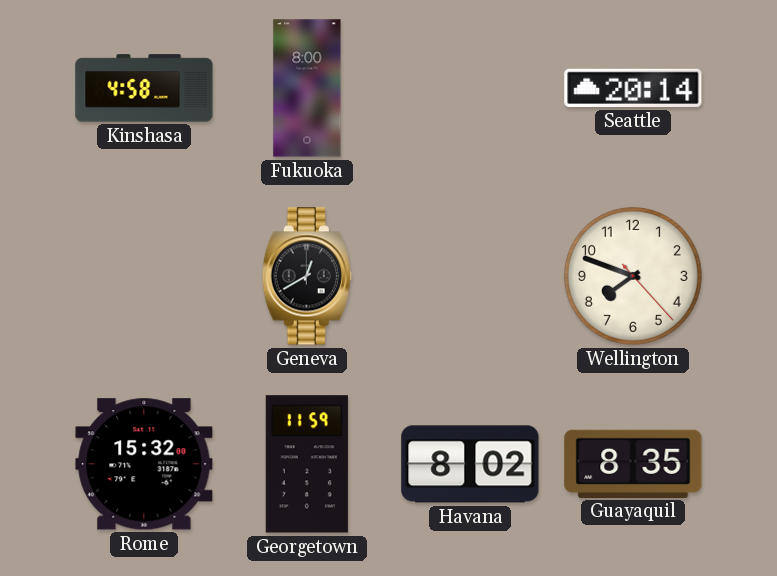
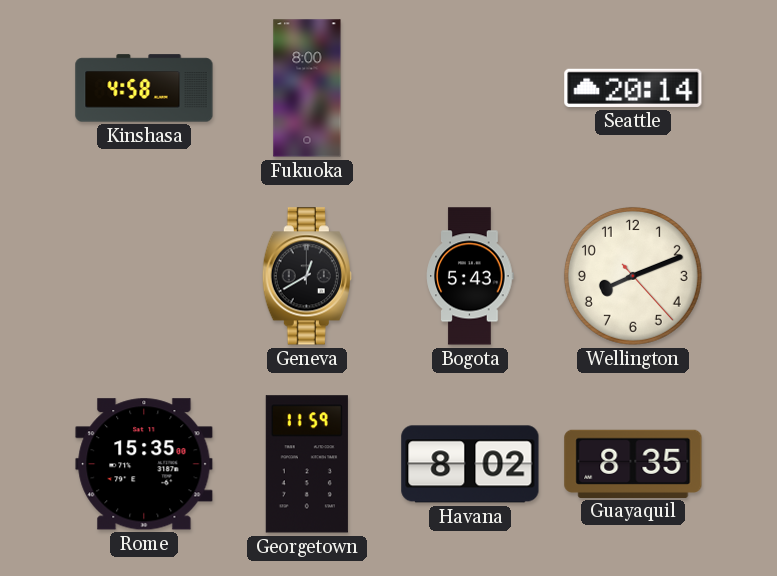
Bogota: none -> 5:43
Wellington: 7:48 -> 8:11
Rome: 15:32 -> 15:35
